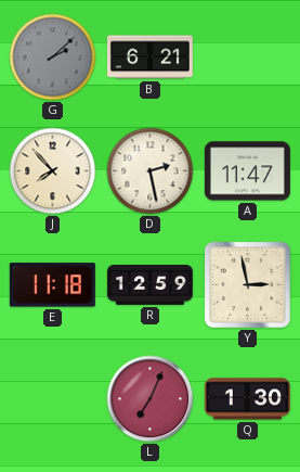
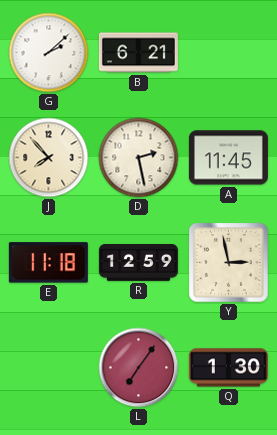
G dial: grey -> white
A: 11:47 -> 11:45
L: 7:04 -> 7:06
